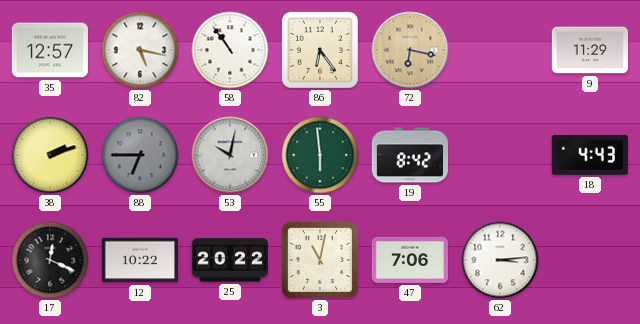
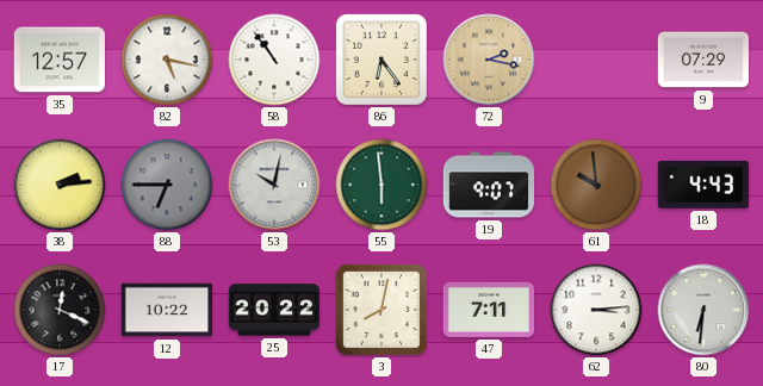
72: 6:17 -> 2:17
9: 11:29 -> 07:29
38: 2:12 -> 2:14
19: 8:42 -> 9:07
61: none -> 9:59
3: 11:02 -> 8:02
47: 7:06 -> 7:11
80: none -> 6:31
